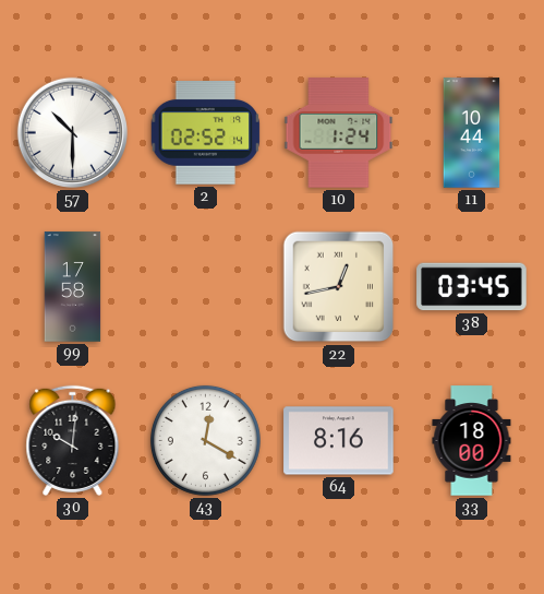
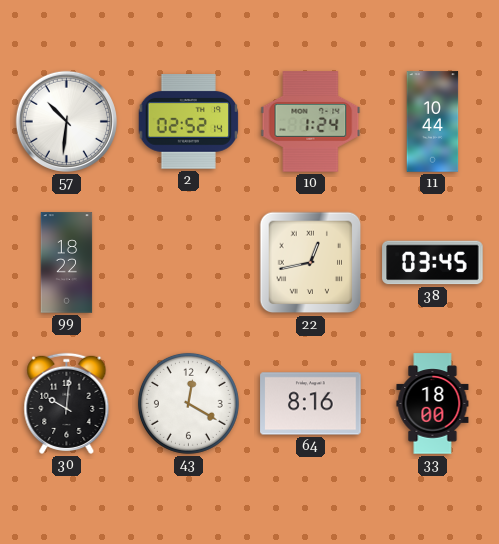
57: 10:30 -> 10:31
99: 17:58 -> 18:22
